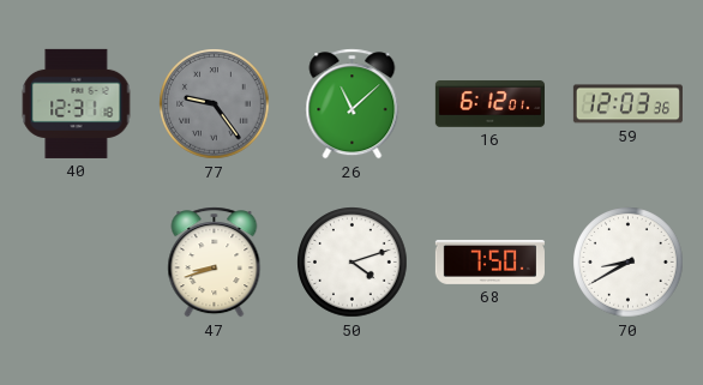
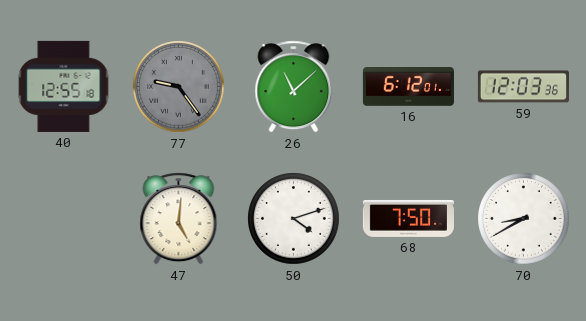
40: 12:31 -> 12:55
47: 8:42 -> 5:01
